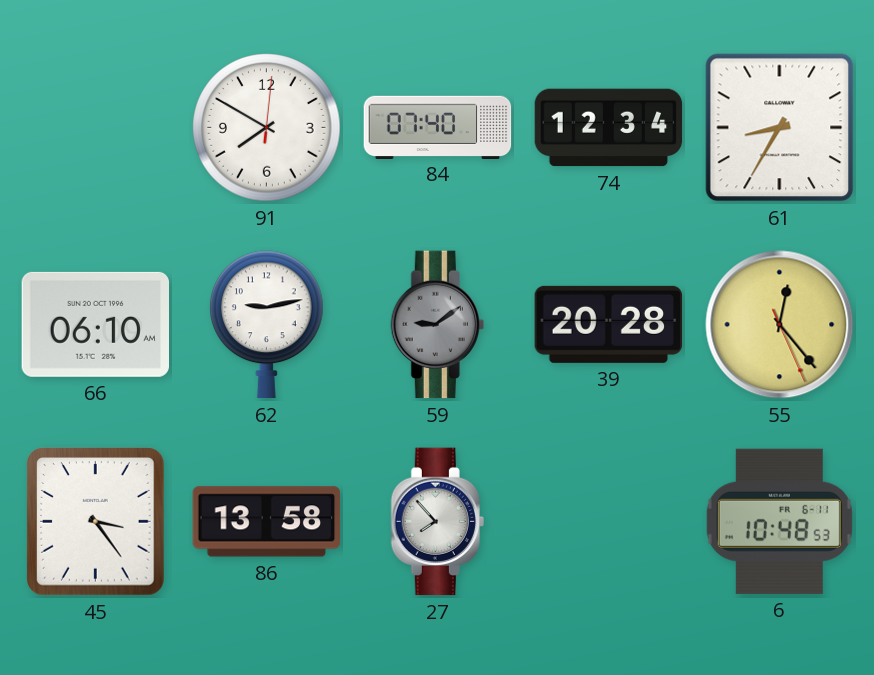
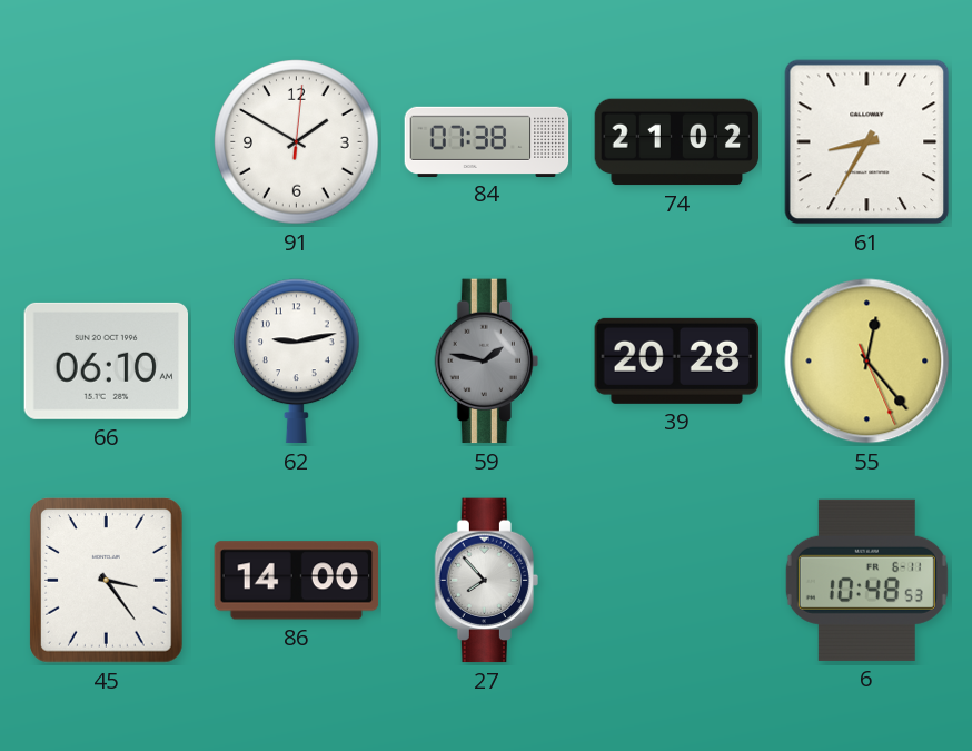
91: 7:50 -> 1:50
84: 07:40 -> 07:38
74: 12:34 -> 21:02
59: 9:09 -> 1:47
86: 13:58 -> 14:00
